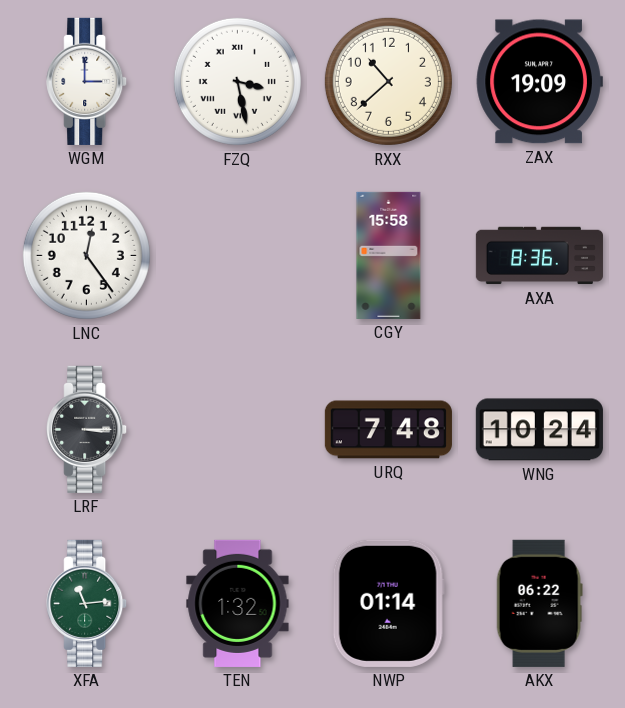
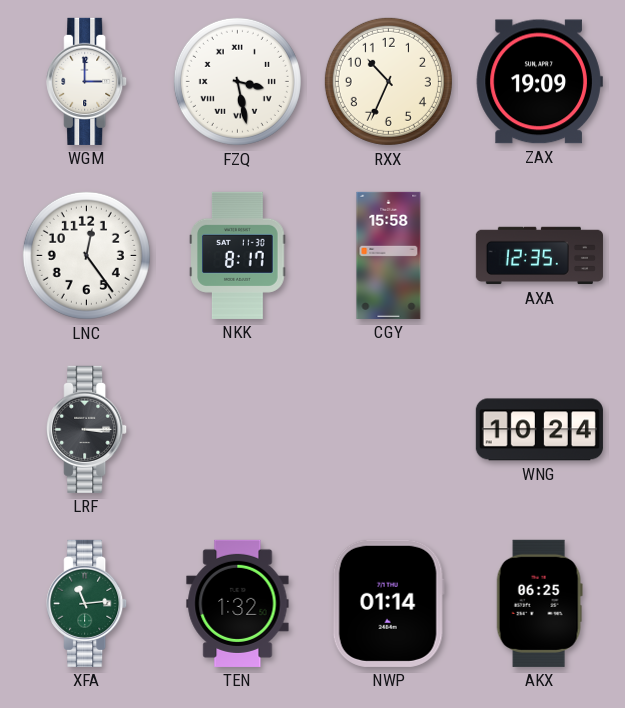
RXX: 10:38 -> 10:34
NKK: none -> 8:17
AXA: 8:36 -> 12:35
URQ: 7:48 -> none
AKX: 06:22 -> 06:25
